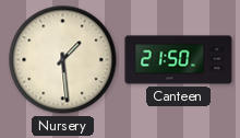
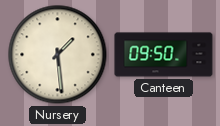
Canteen: 21:50 -> 09:50
